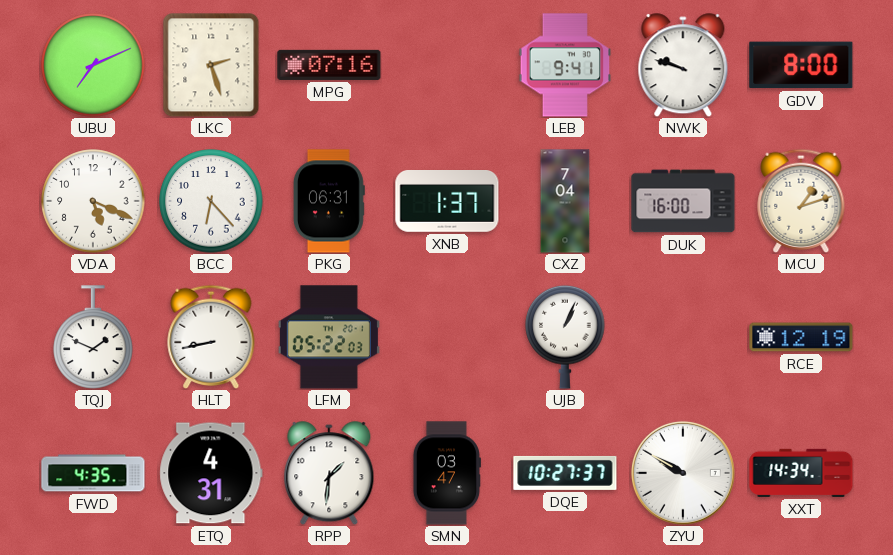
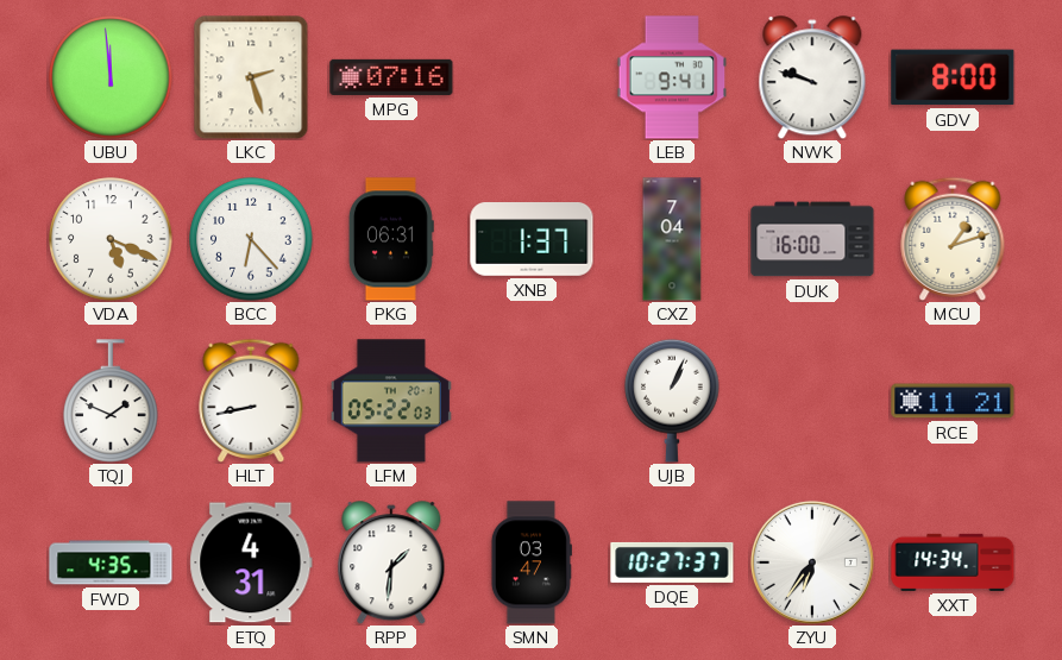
UBU: 7:11 -> 11:59
RCE: 12:19 -> 11:21
ZYU: 9:50 -> 6:36
